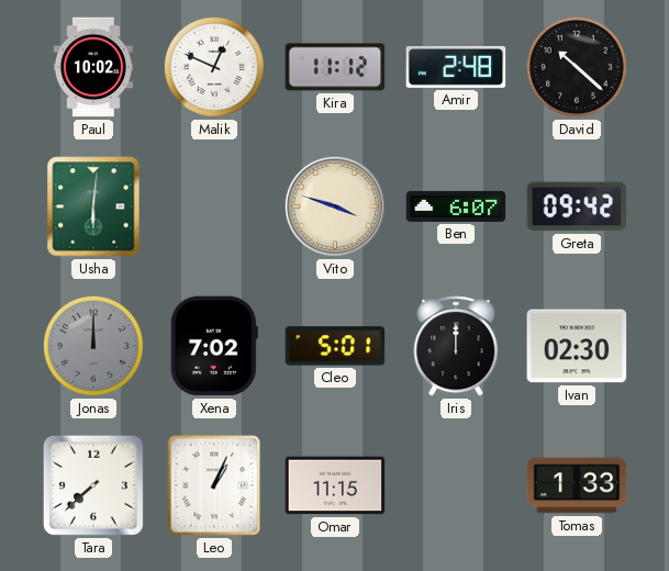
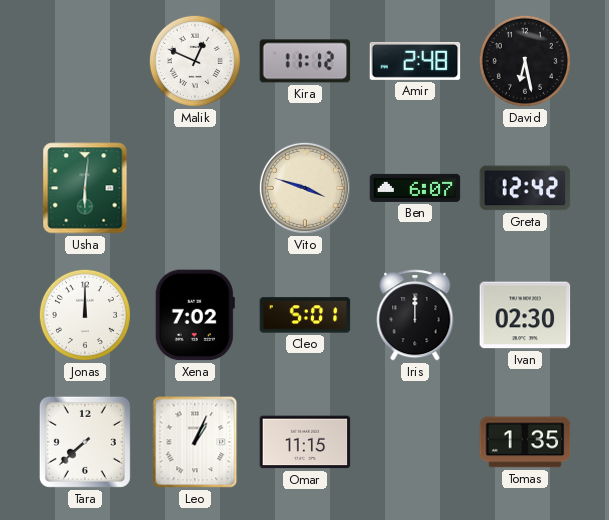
Paul: 10:02 -> none
David: 10:22 -> 6:28
Greta: 09:42 -> 12:42
Jonas dial: grey -> white
Tomas: 1:33 -> 1:35
